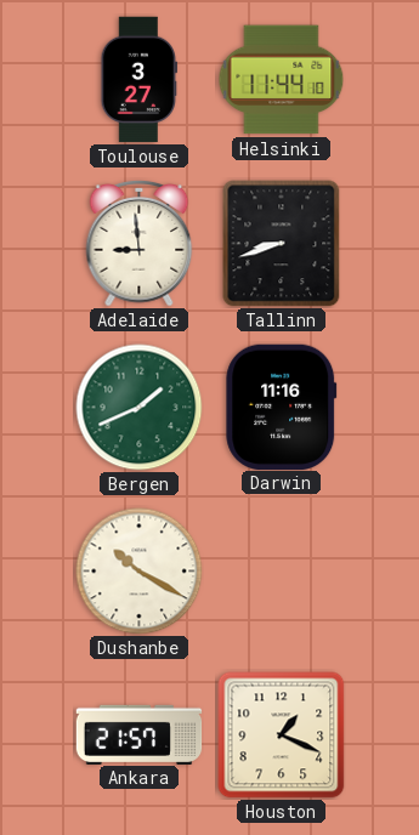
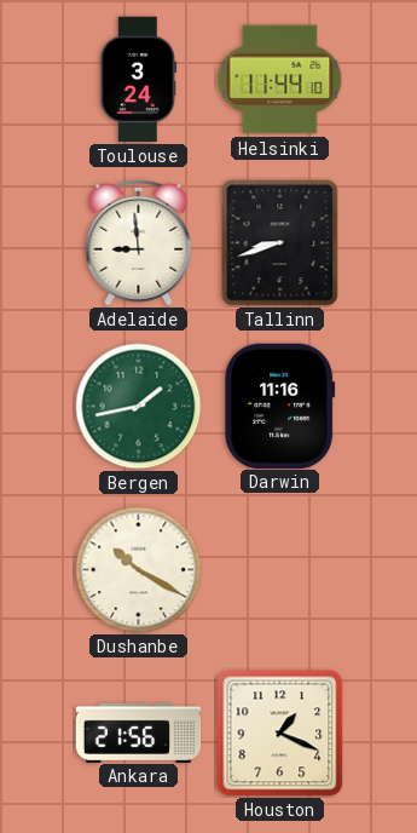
Toulouse: 3:27 -> 3:24
Bergen: 1:41 -> 1:43
Ankara: 21:57 -> 21:56
